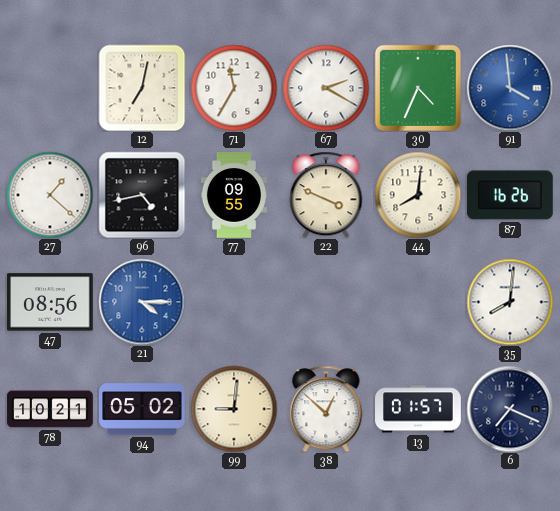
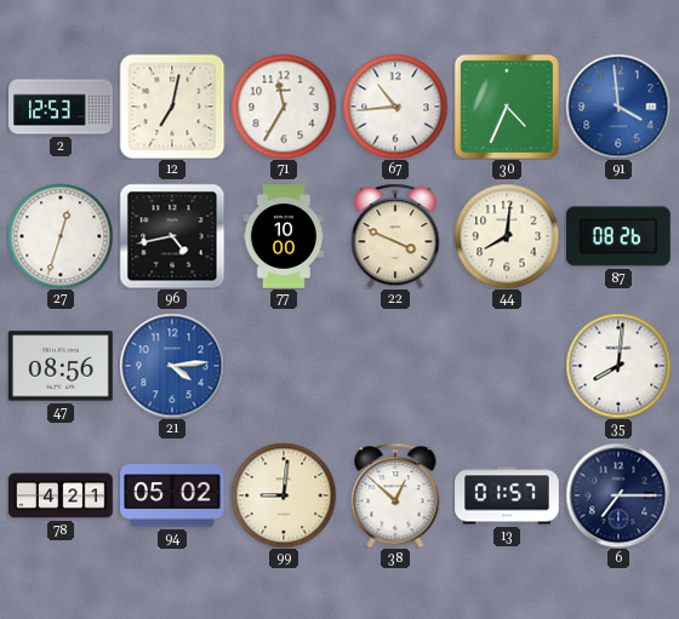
2: none -> 12:53
67: 2:20 -> 10:44
27: 1:22 -> 12:33
77: 09:55 -> 10:00
87: 16:26 -> 08:26
21: 4:15 -> 4:14
78: 10:21 -> 4:21
6: 7:19 -> 7:15
